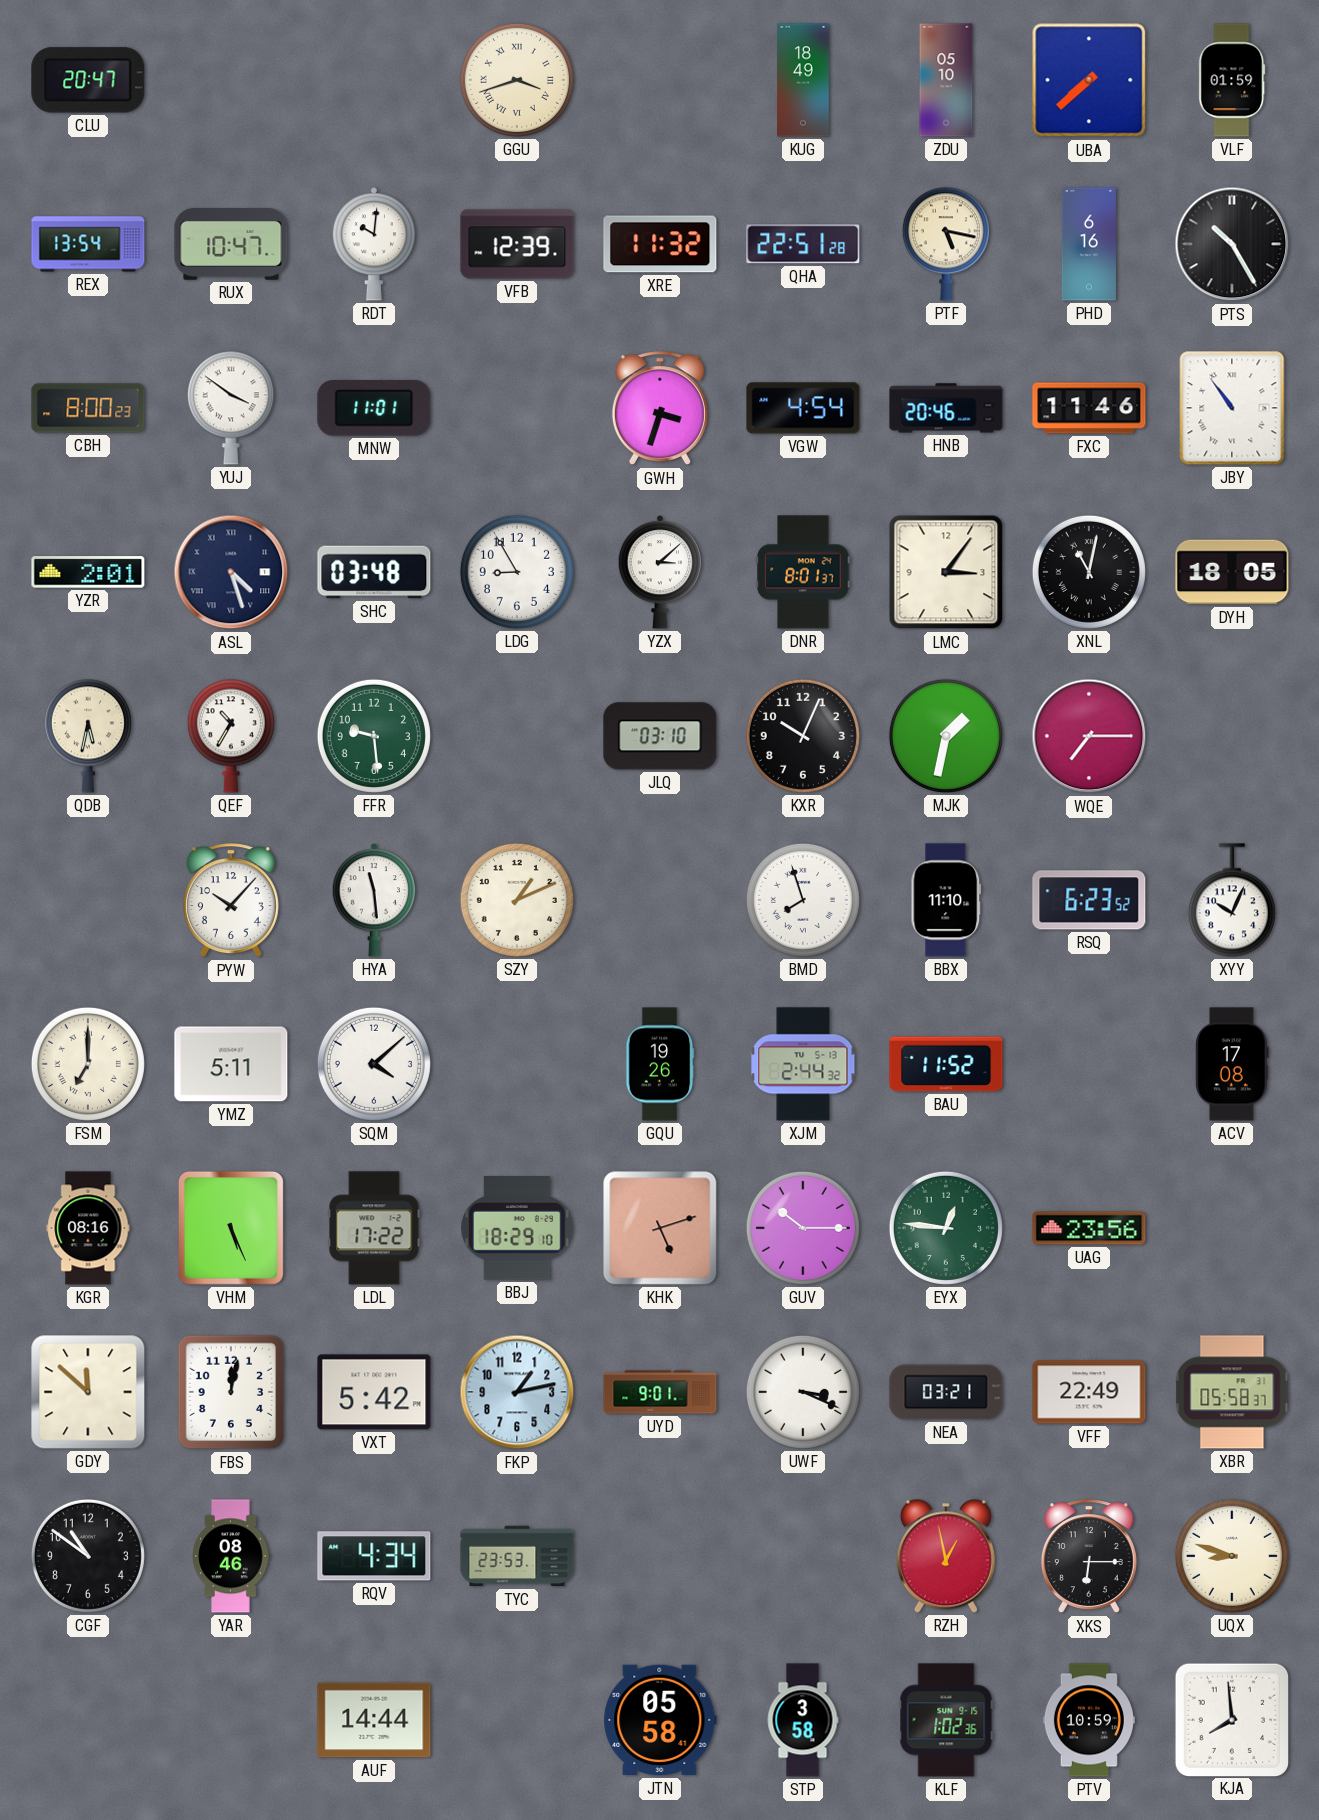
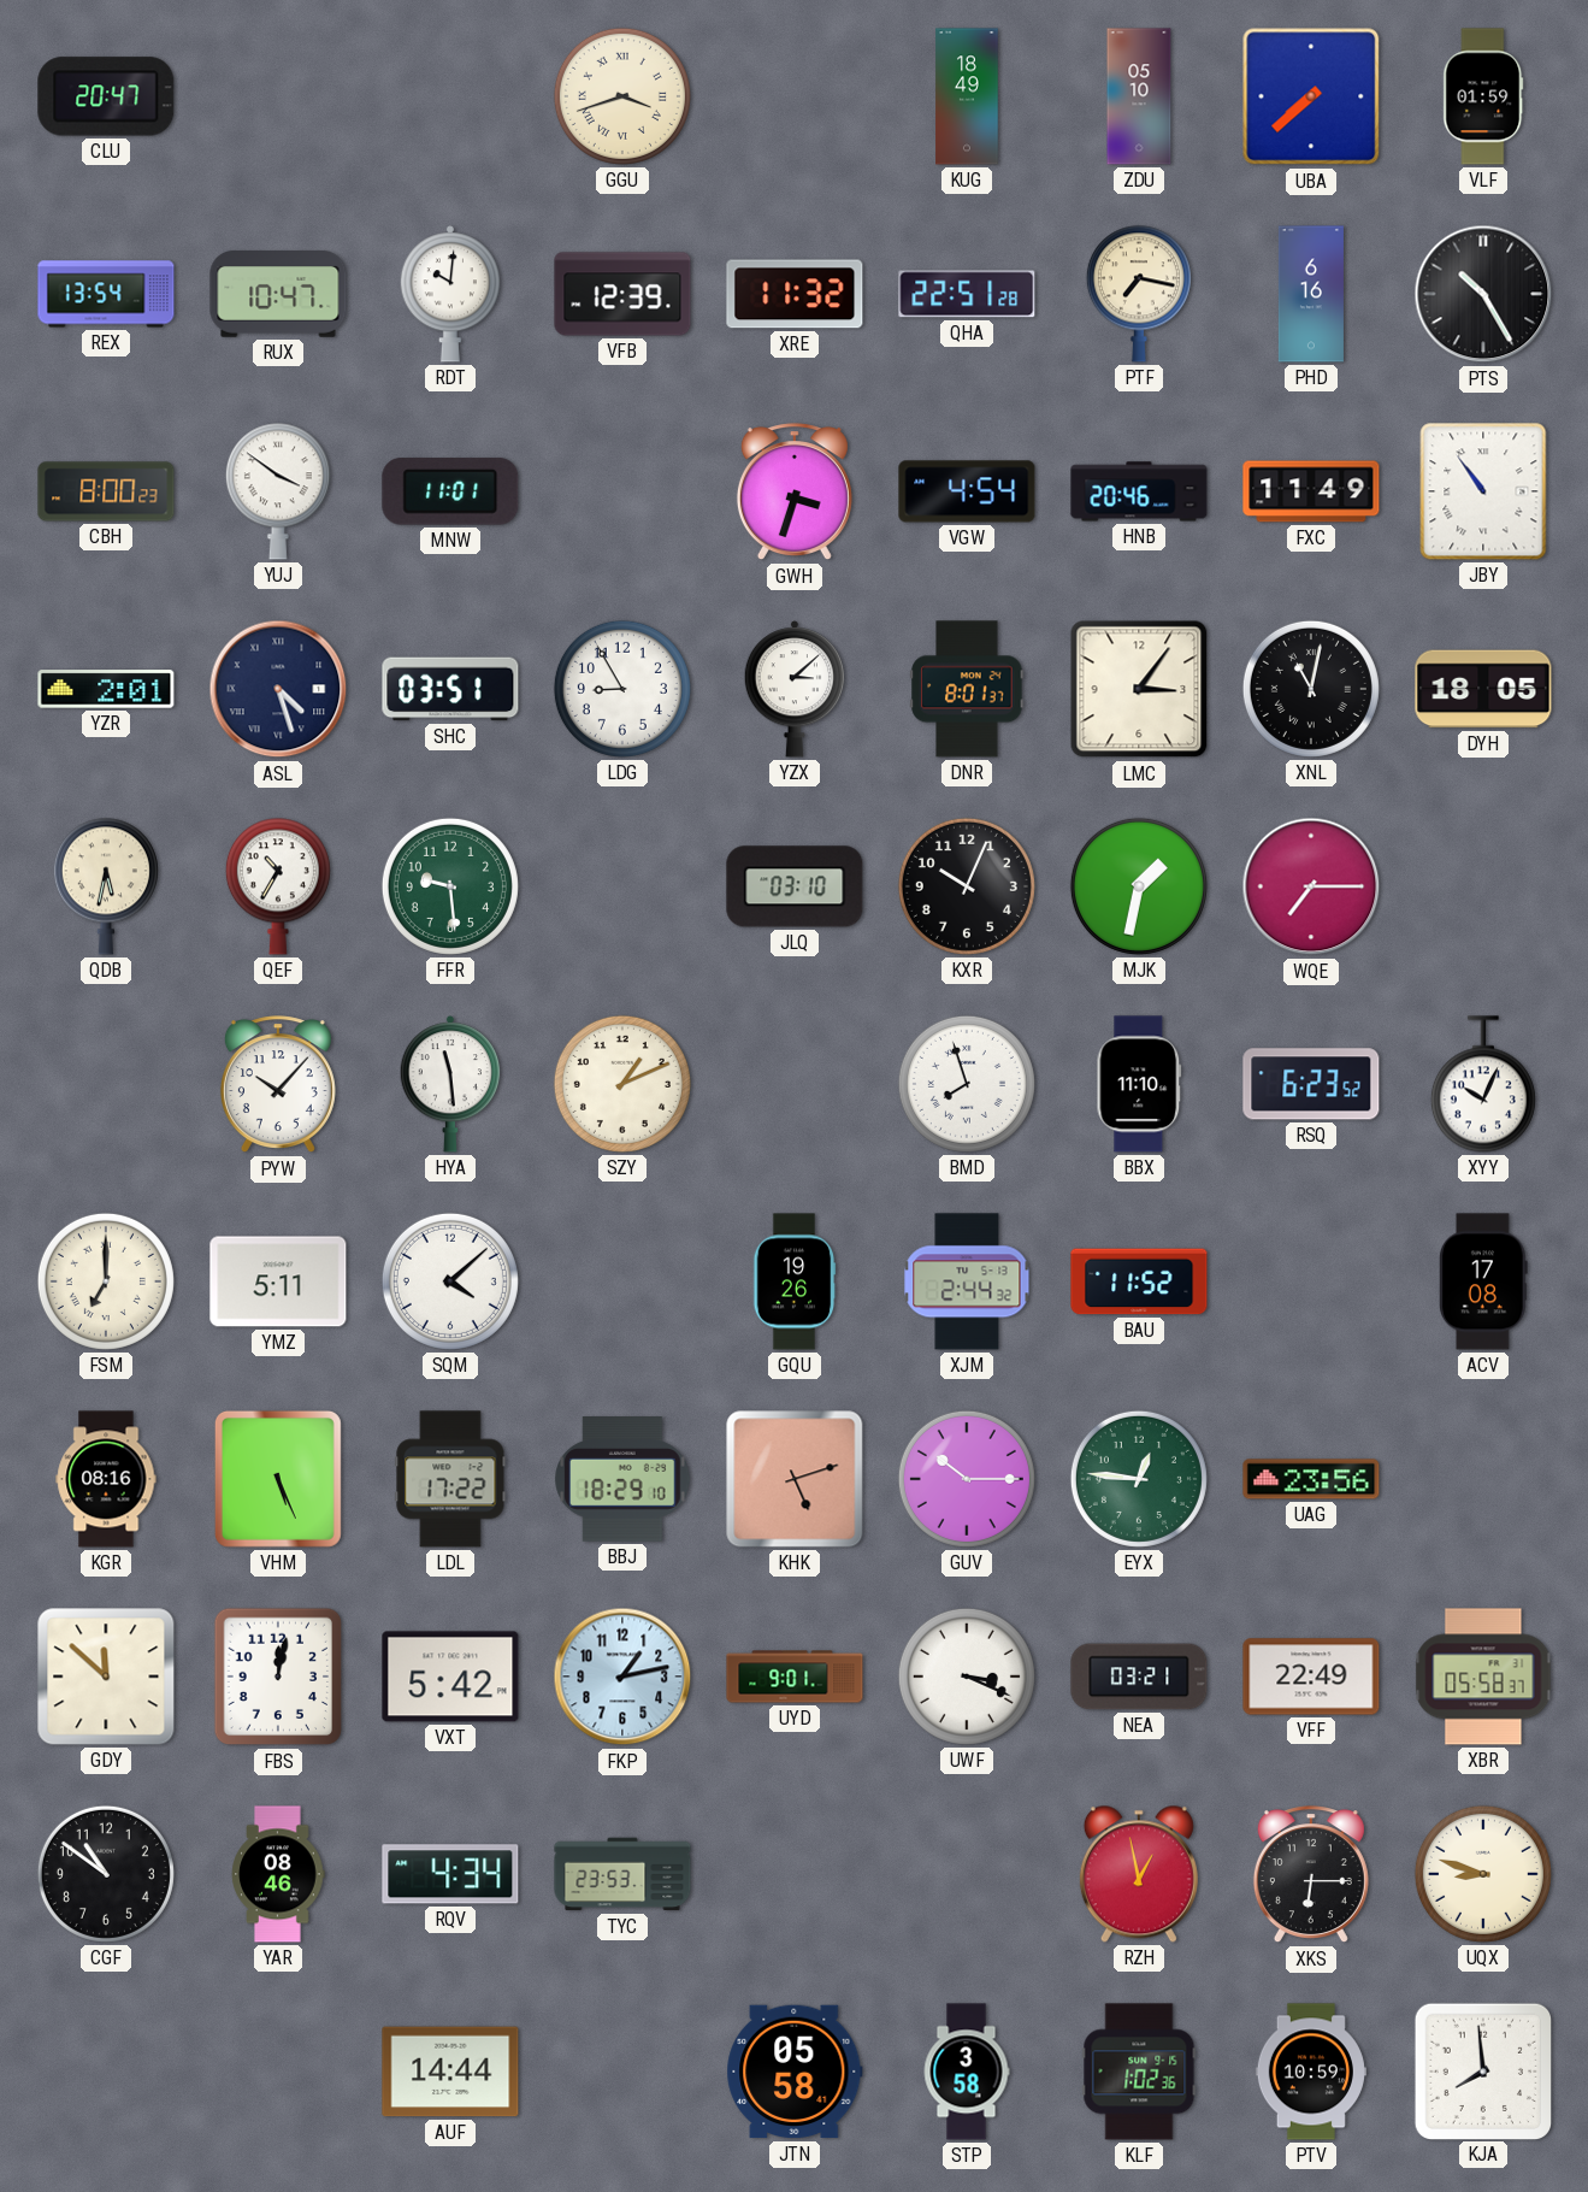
PTF: 5:17 -> 7:17
FXC: 11:46 -> 11:49
SHC: 03:48 -> 03:51
